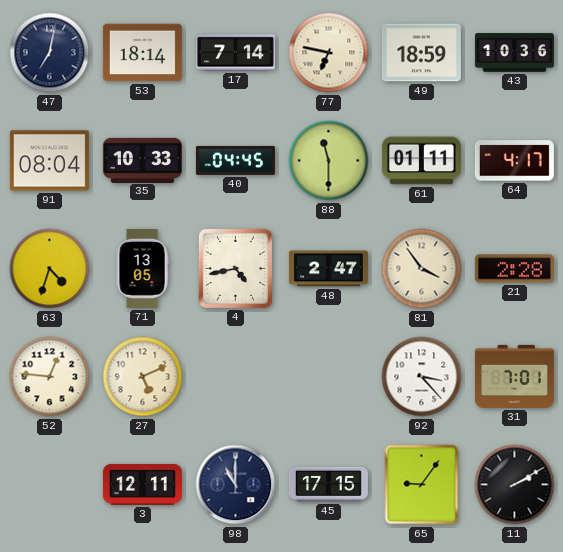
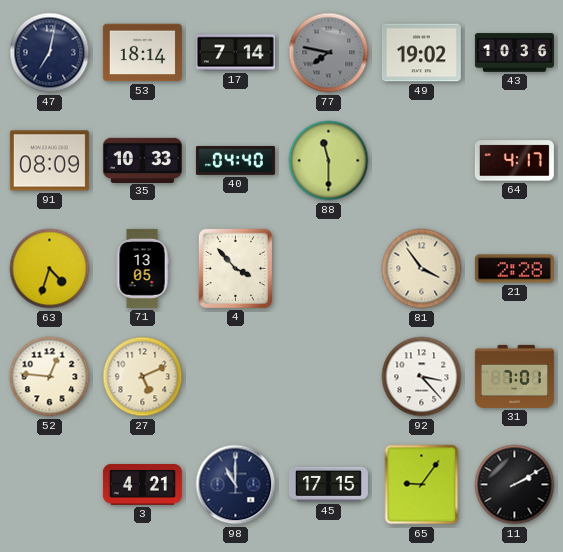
77: 6:47 -> 7:47
77 dial: cream -> grey
49: 18:59 -> 19:02
91: 08:04 -> 08:09
40: 04:45 -> 04:40
61: 01:11 -> none
4: 4:43 -> 3:53
48: 2:47 -> none
3: 12:11 -> 4:21
